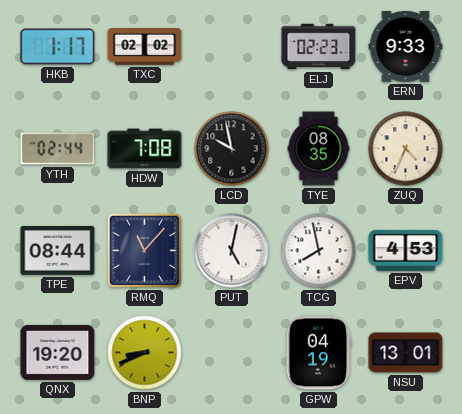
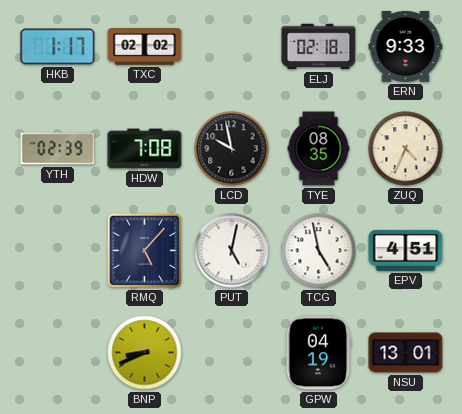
ELJ: 02:23 -> 02:18
YTH: 02:44 -> 02:39
TPE: 08:44 -> none
RMQ: 11:07 -> 5:07
TCG: 7:58 -> 4:58
EPV: 4:53 -> 4:51
QNX: 19:20 -> none
